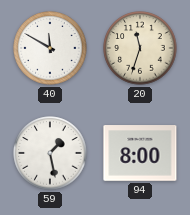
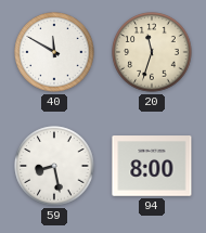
59: 1:28 -> 8:28
